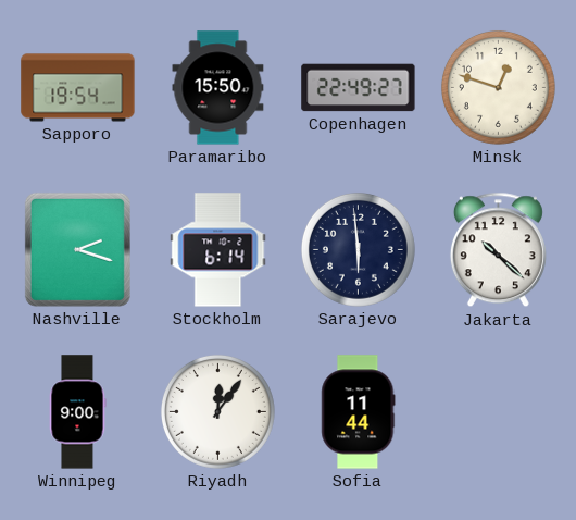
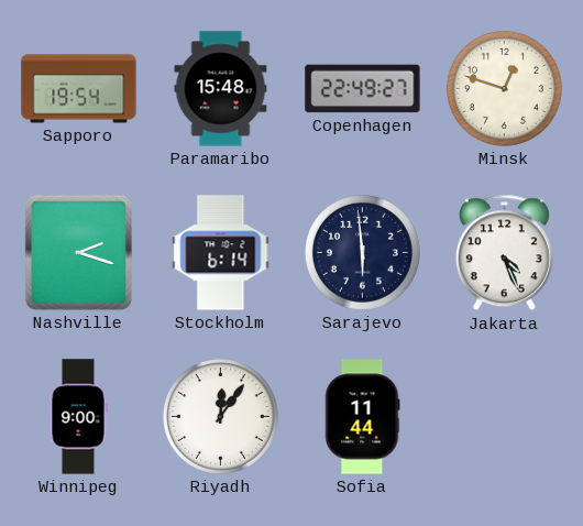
Paramaribo: 15:50 -> 15:48
Jakarta: 10:22 -> 4:26
